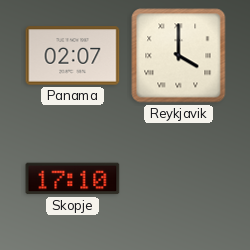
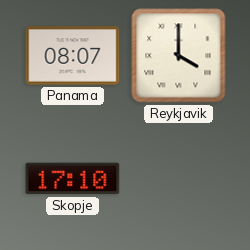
Panama: 02:07 -> 08:07
